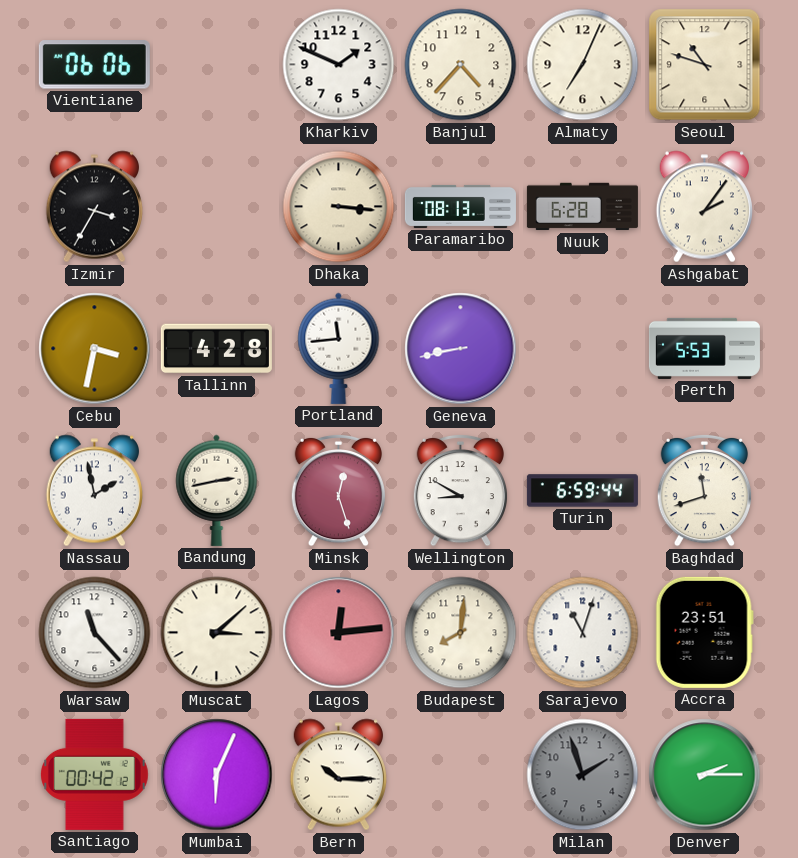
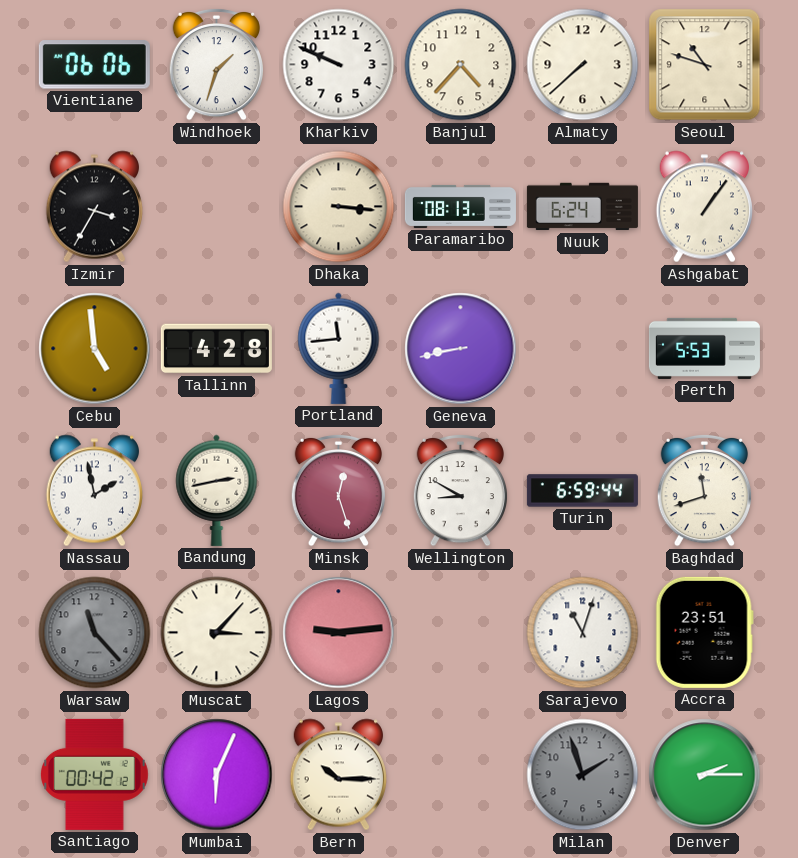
Windhoek: none -> 1:33
Kharkiv: 1:49 -> 9:49
Almaty: 7:04 -> 7:38
Nuuk: 6:28 -> 6:24
Ashgabat: 2:06 -> 1:06
Cebu: 3:32 -> 4:59
Warsaw dial: white -> grey
Muscat: 3:08 -> 3:07
Lagos: 12:14 -> 9:14
Budapest: 8:01 -> none
